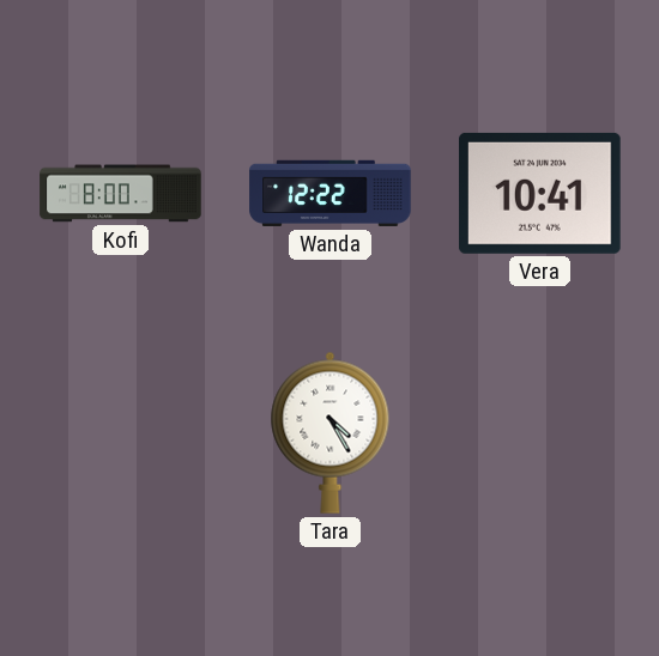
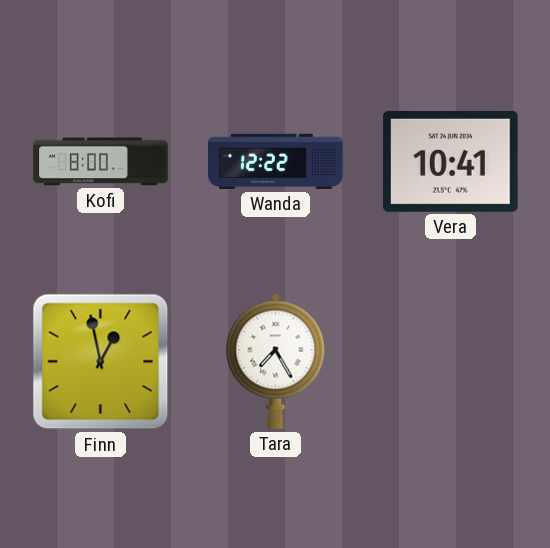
Finn: none -> 12:58
Tara: 4:25 -> 7:25
